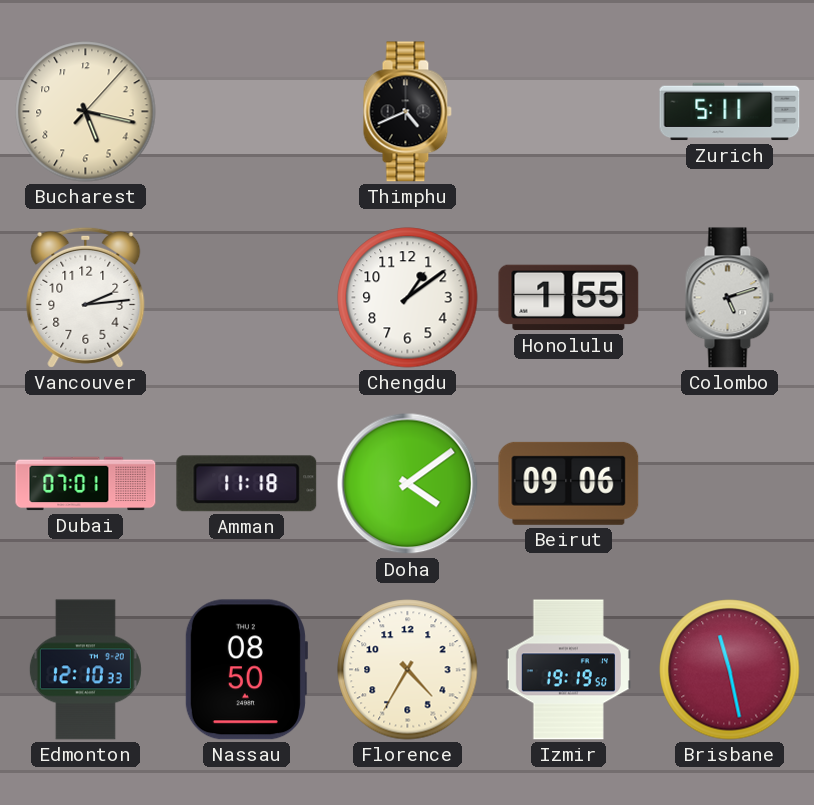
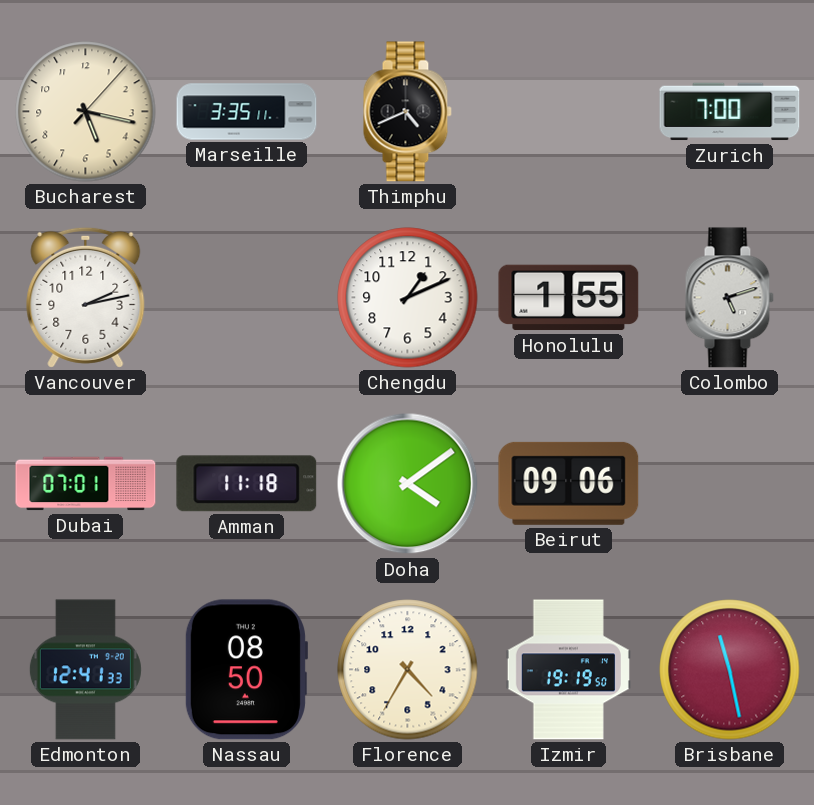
Marseille: none -> 3:35
Zurich: 5:11 -> 7:00
Vancouver: 2:14 -> 2:13
Chengdu: 1:09 -> 1:11
Edmonton: 12:10 -> 12:41
